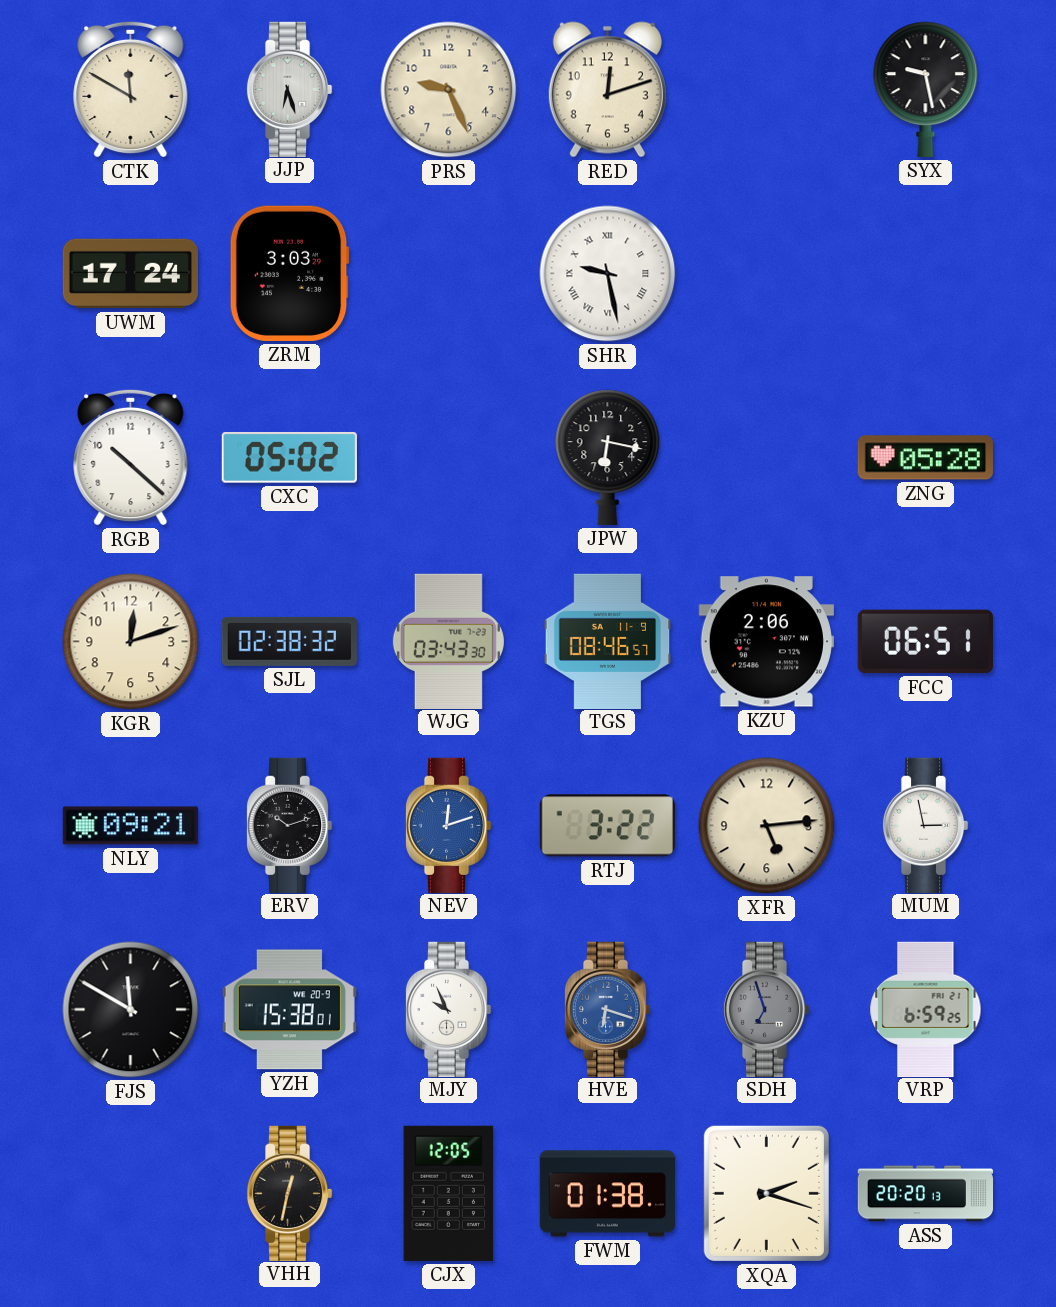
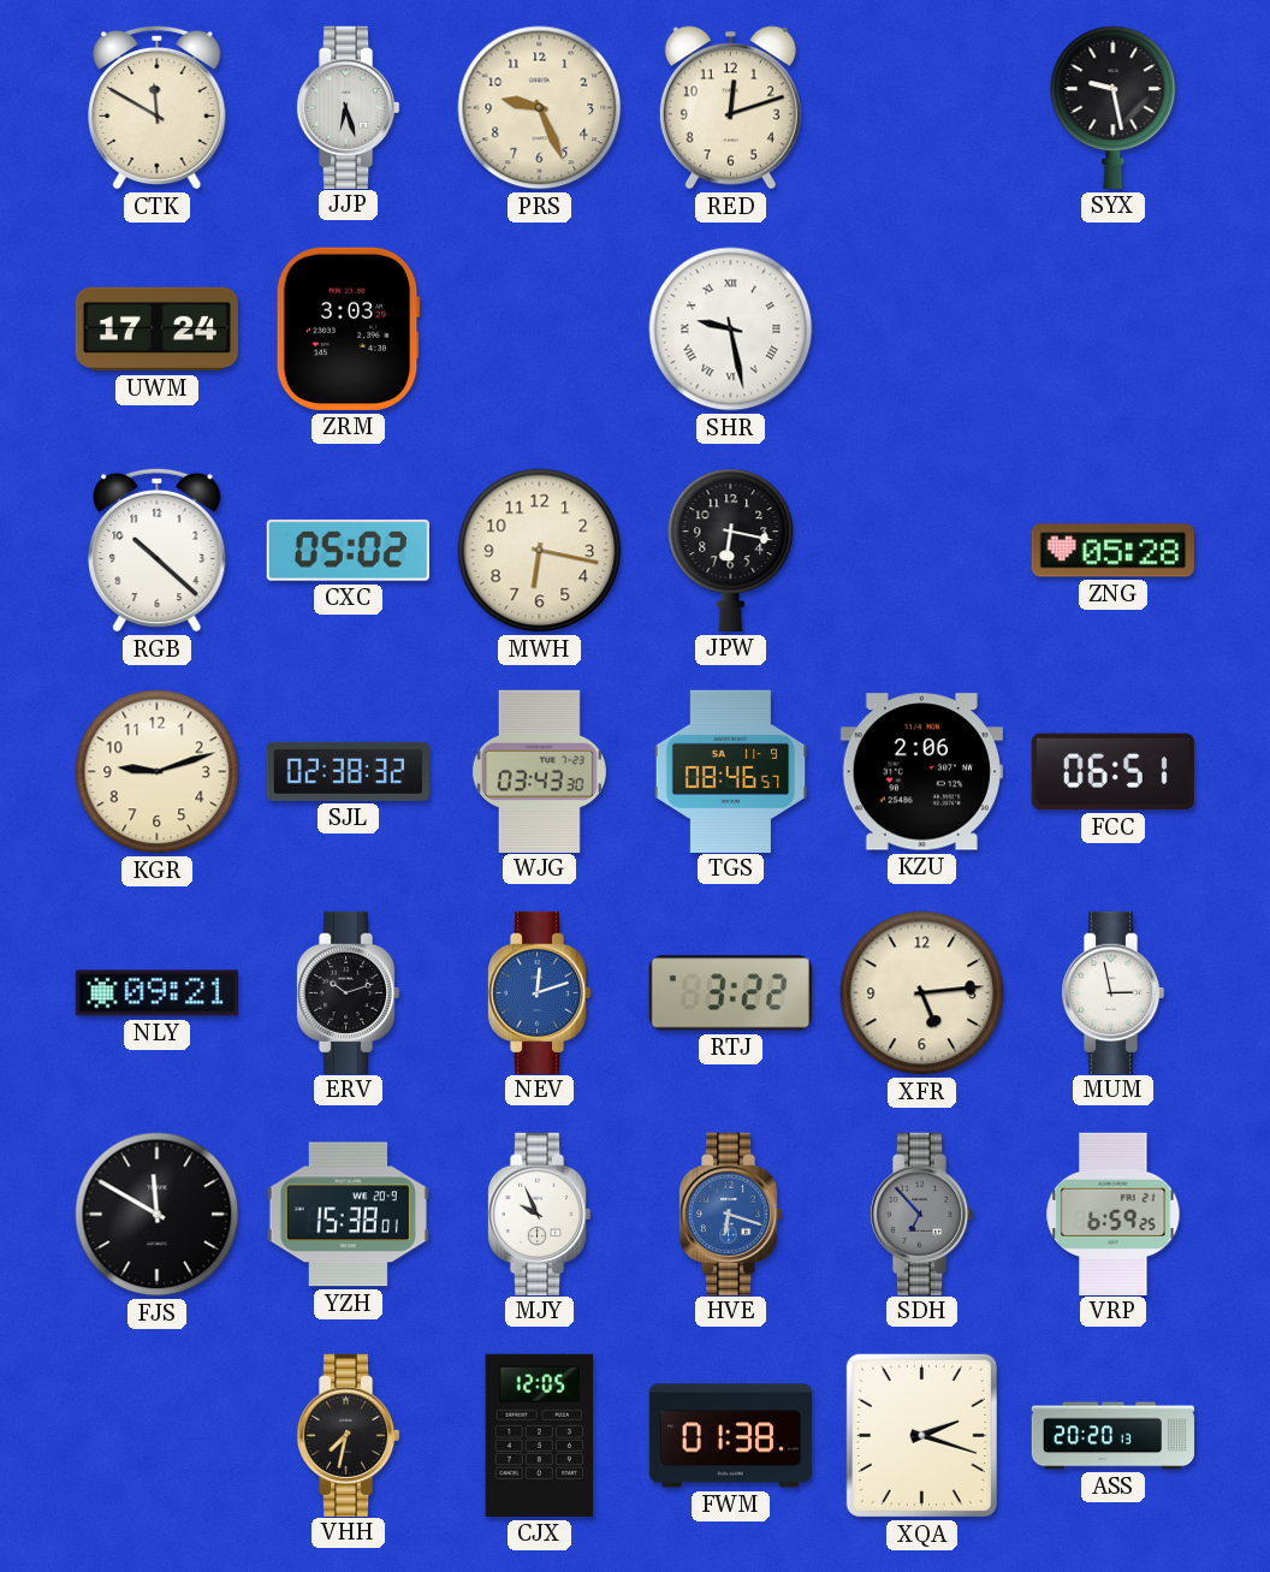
MWH: none -> 6:17
KGR: 12:12 -> 9:12
SDH: 6:57 -> 6:53
VHH: 12:32 -> 7:32
